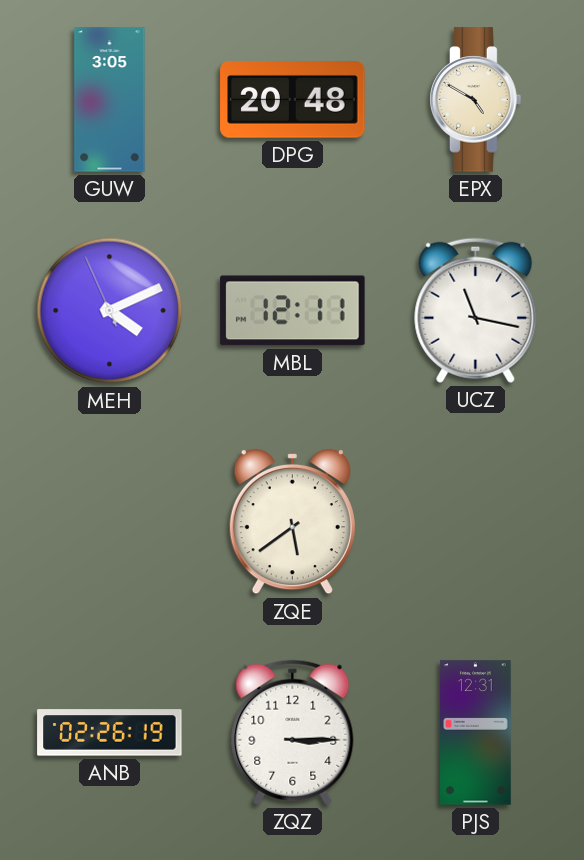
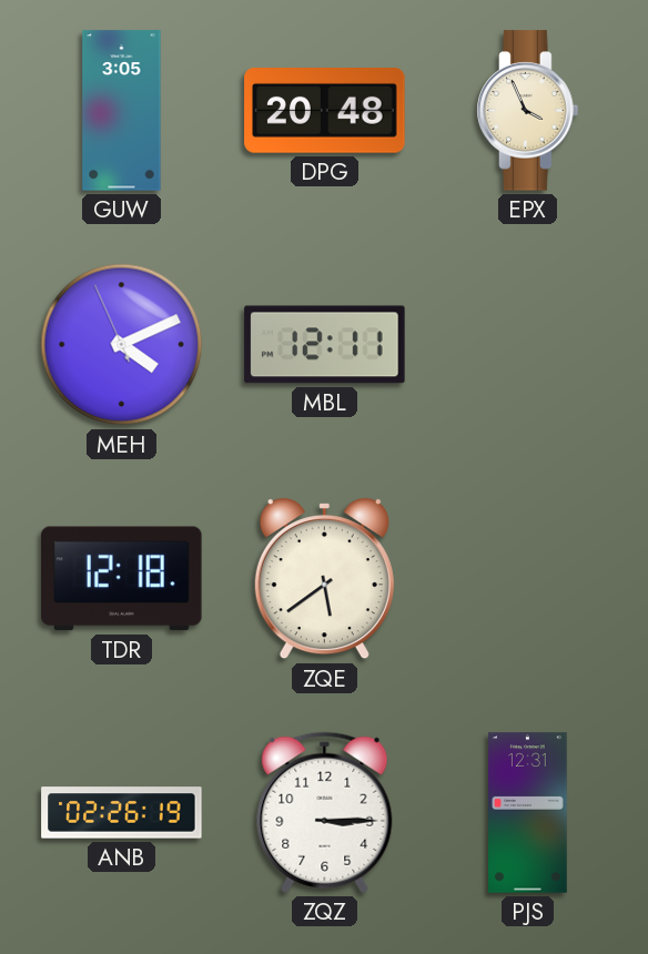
EPX: 4:50 -> 3:56
UCZ: 11:17 -> none
TDR: none -> 12:18
